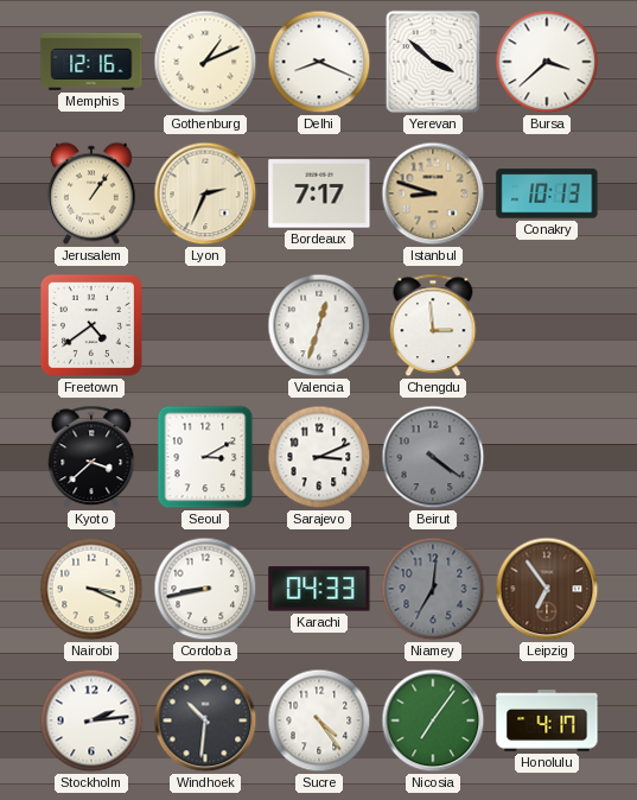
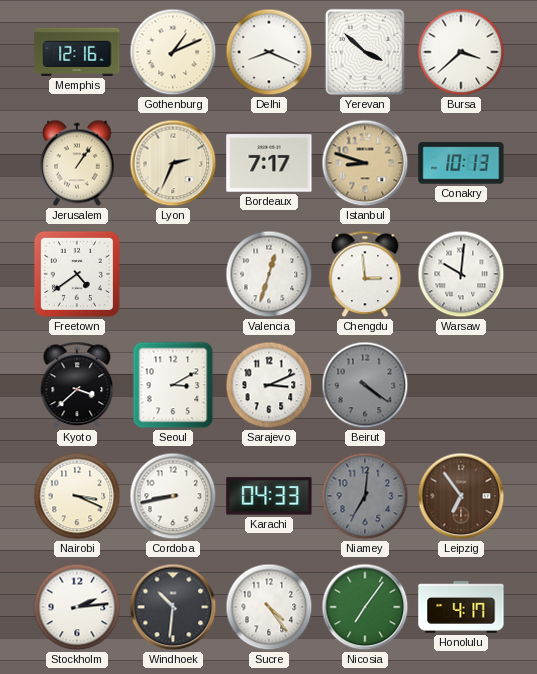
Warsaw: none -> 10:01
